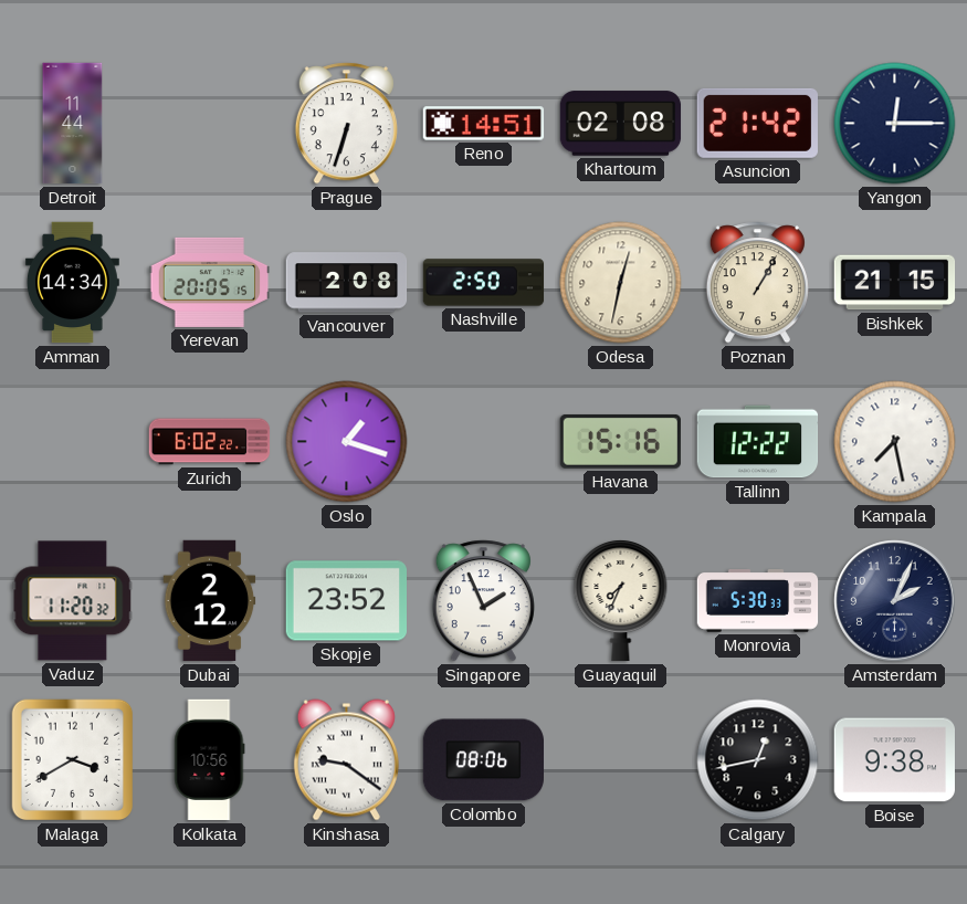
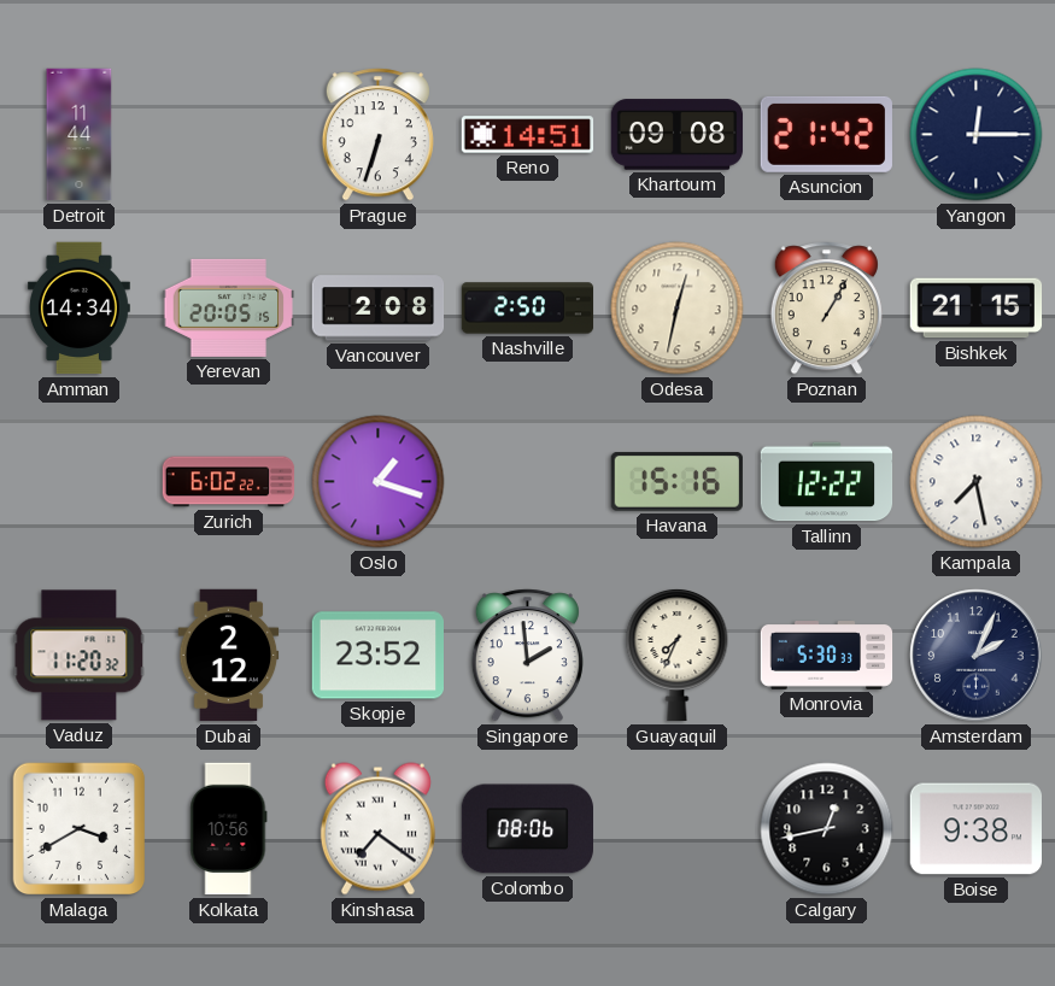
Khartoum: 02:08 -> 09:08
Singapore: 1:56 -> 1:59
Kinshasa: 9:21 -> 7:21
